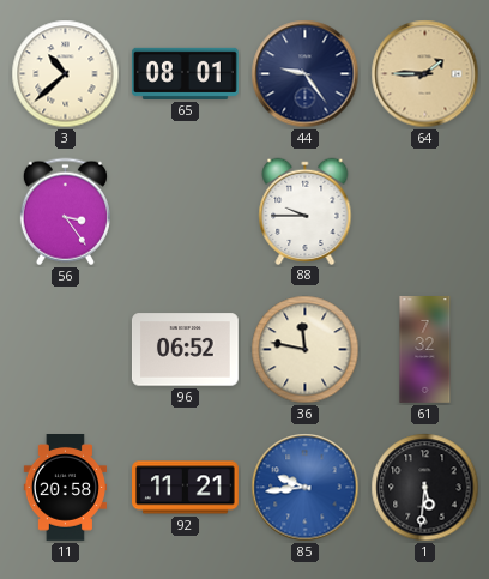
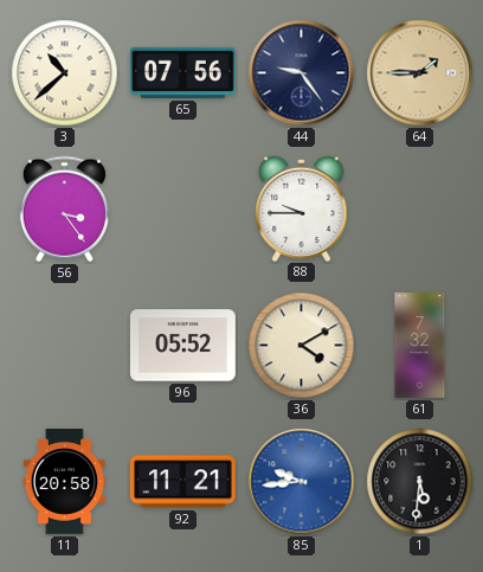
65: 08:01 -> 07:56
96: 06:52 -> 05:52
36: 11:47 -> 4:10
